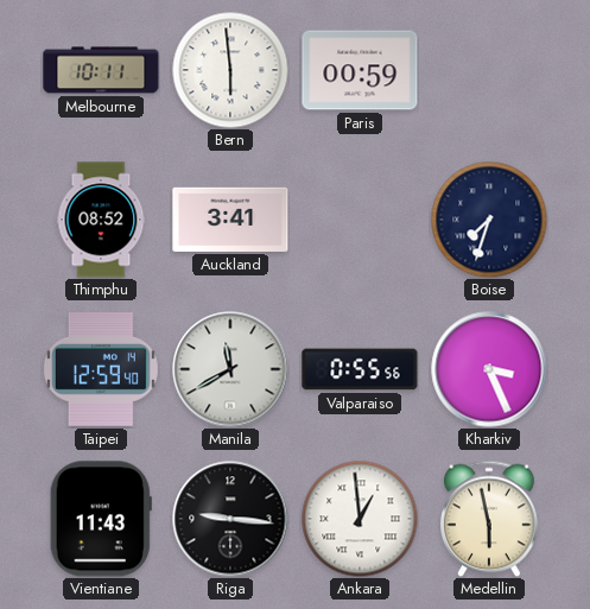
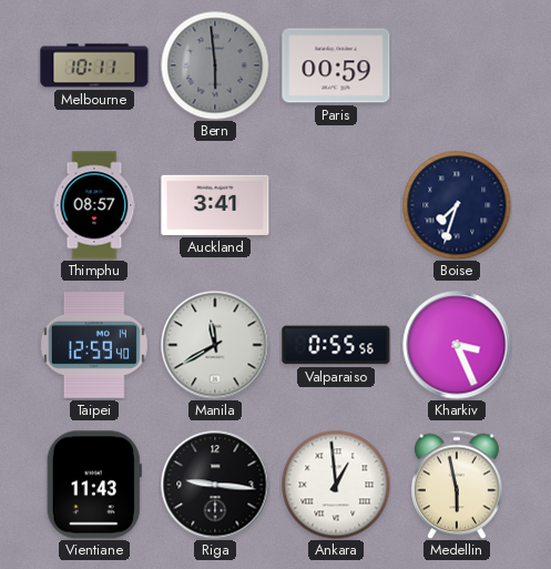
Bern dial: white -> grey
Thimphu: 08:52 -> 08:57
